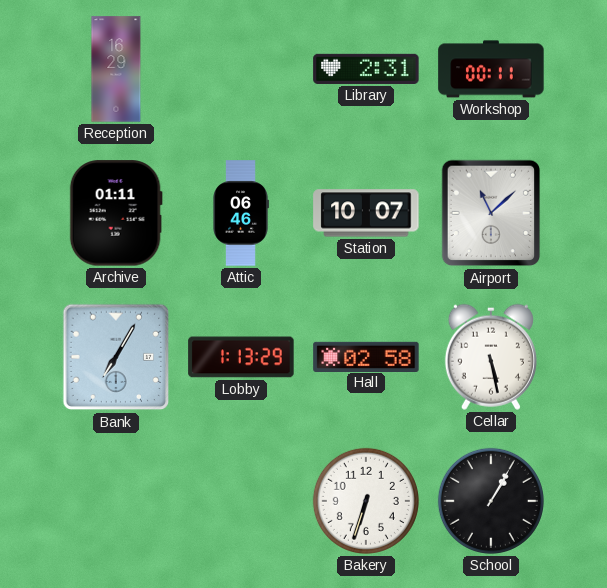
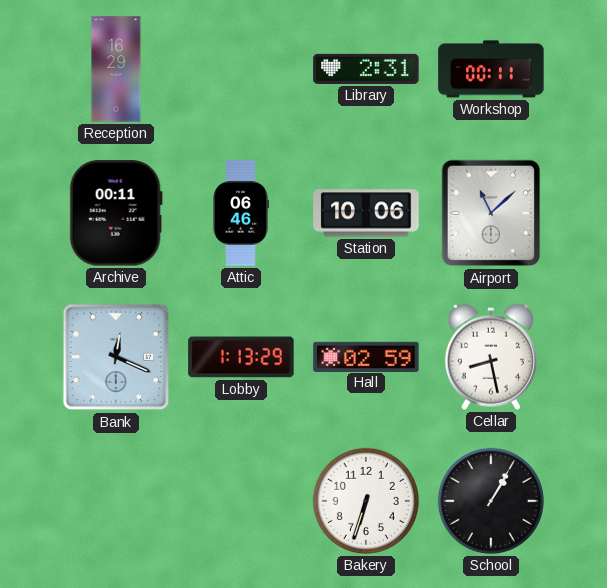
Archive: 01:11 -> 00:11
Station: 10:07 -> 10:06
Bank: 7:05 -> 12:19
Hall: 02:58 -> 02:59
Cellar: 5:28 -> 8:28
